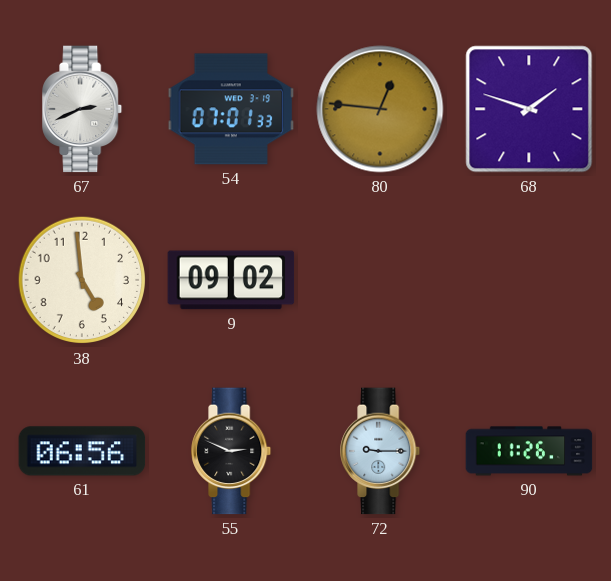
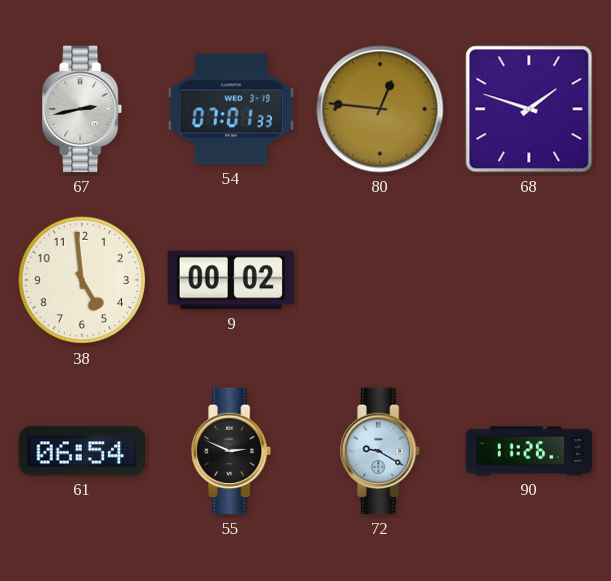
67: 2:41 -> 2:43
9: 09:02 -> 00:02
61: 06:56 -> 06:54
72: 9:15 -> 9:20
